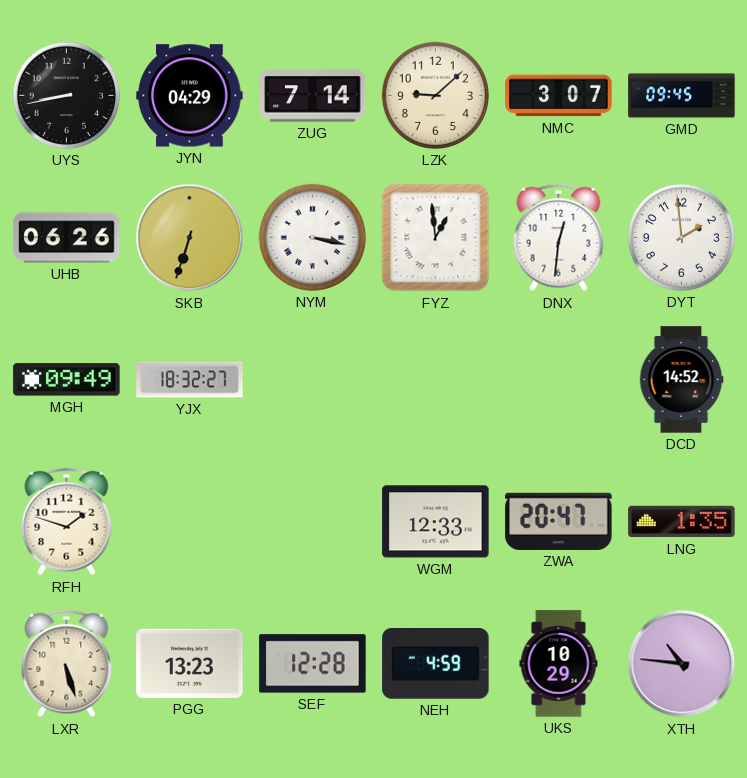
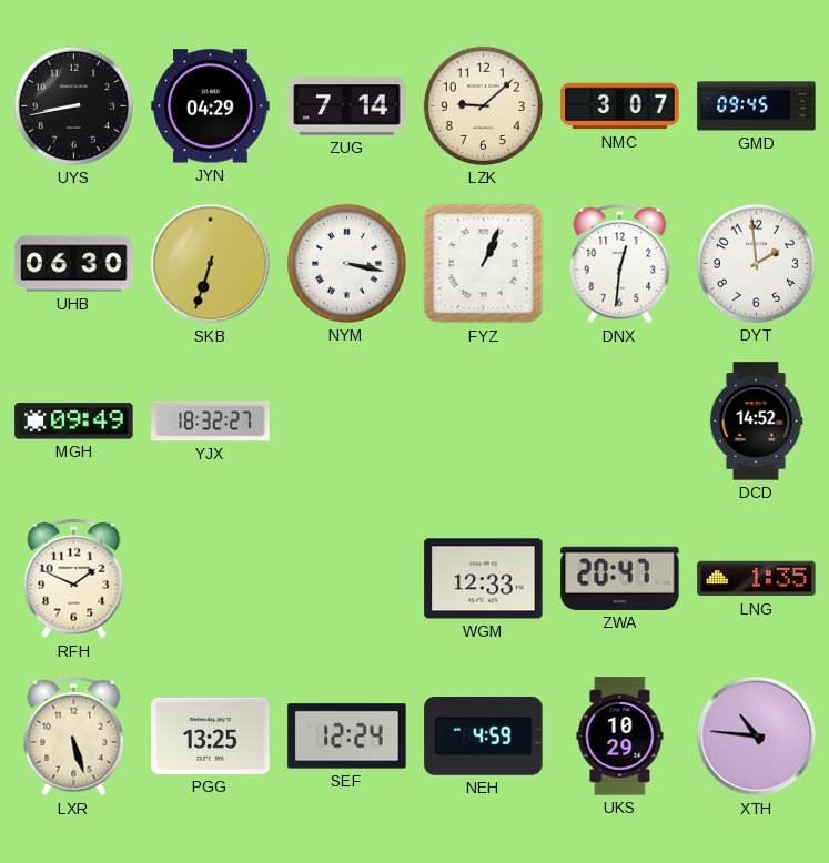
UHB: 06:26 -> 06:30
FYZ: 12:59 -> 1:04
RFH: 1:48 -> 1:49
PGG: 13:23 -> 13:25
SEF: 12:28 -> 12:24
